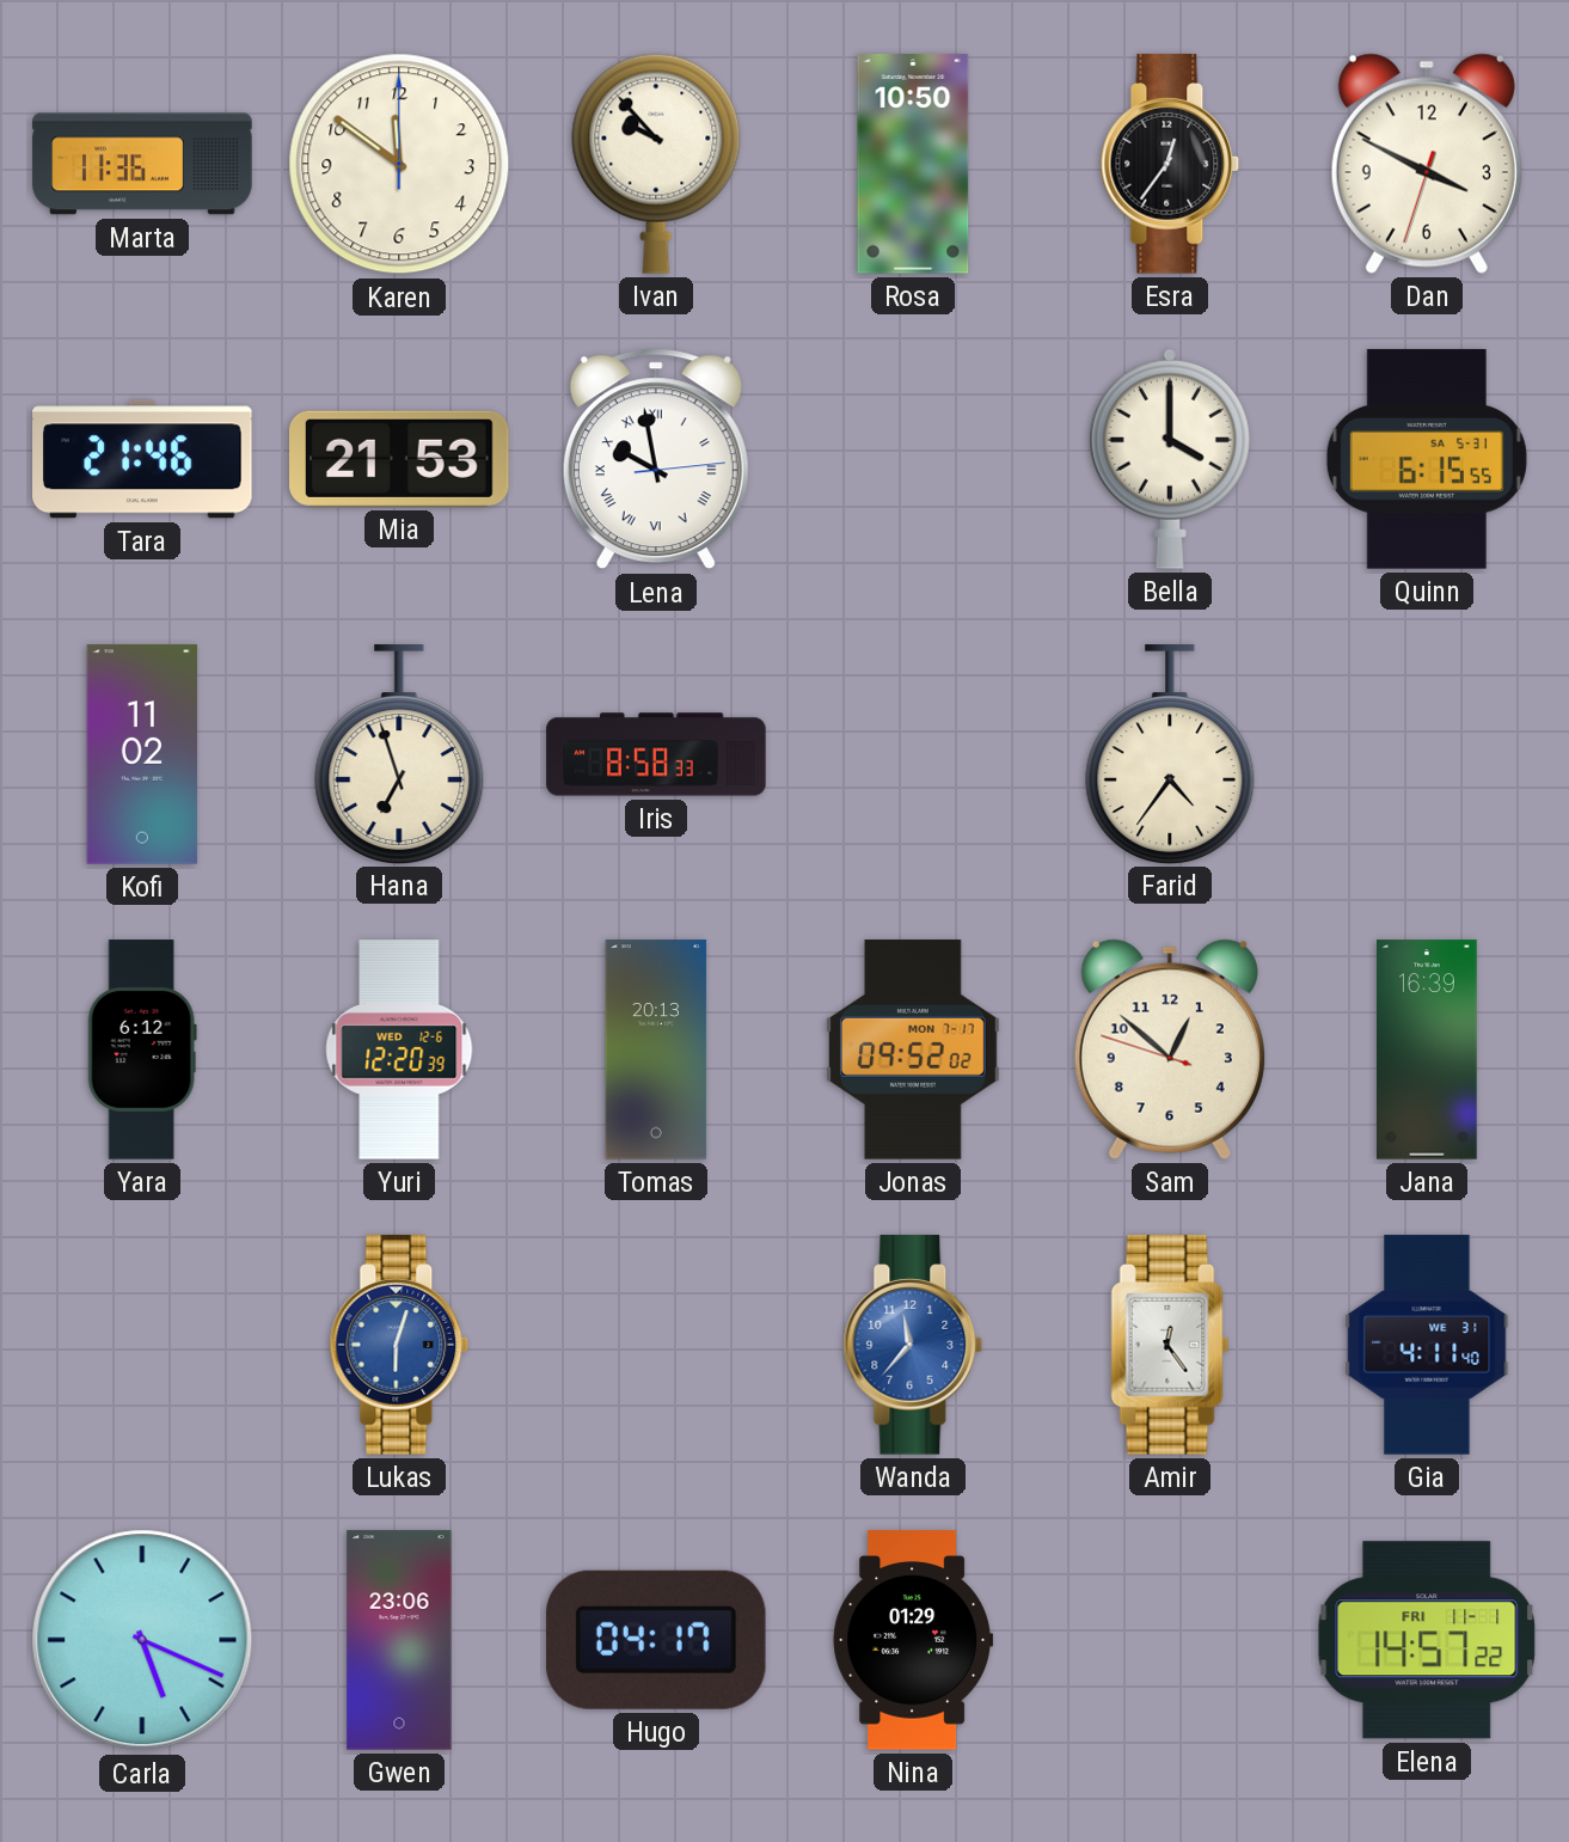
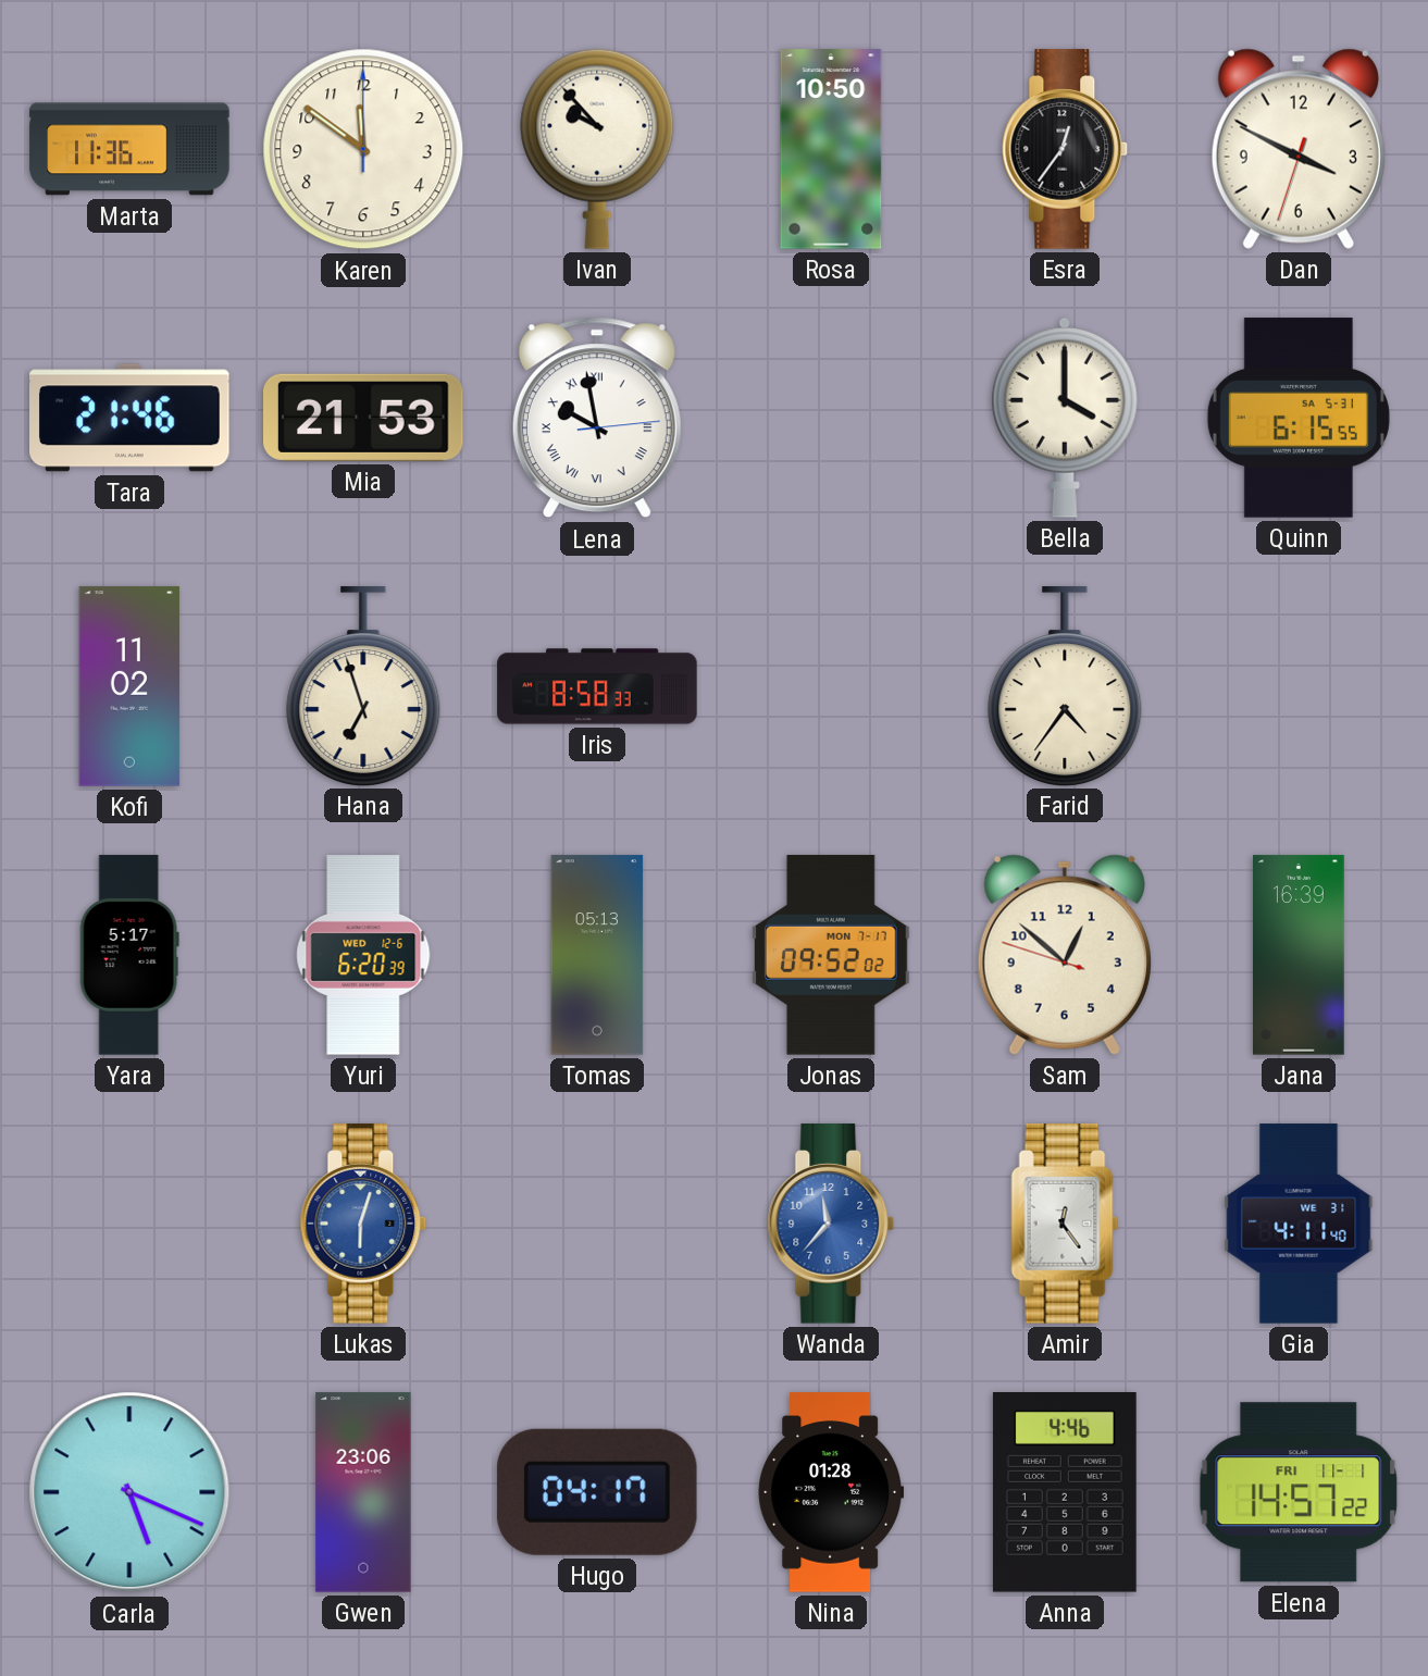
Yara: 6:12 -> 5:17
Yuri: 12:20 -> 6:20
Tomas: 20:13 -> 05:13
Nina: 01:29 -> 01:28
Anna: none -> 4:46
